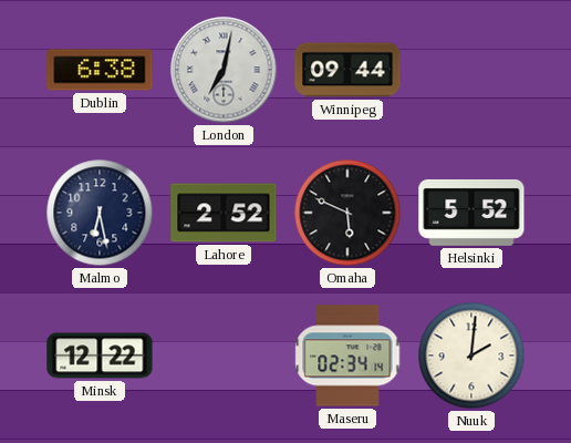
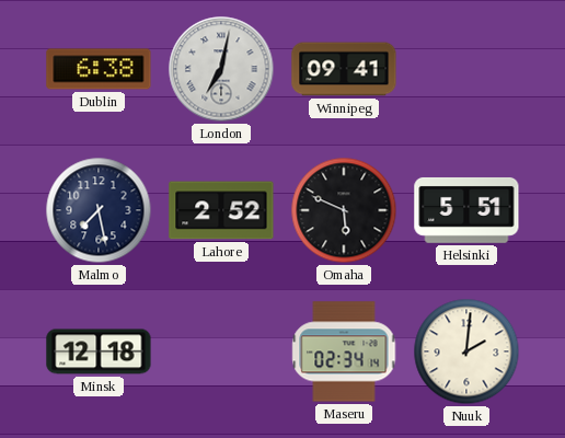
Winnipeg: 09:44 -> 09:41
Malmo: 6:28 -> 7:28
Helsinki: 5:52 -> 5:51
Minsk: 12:22 -> 12:18
